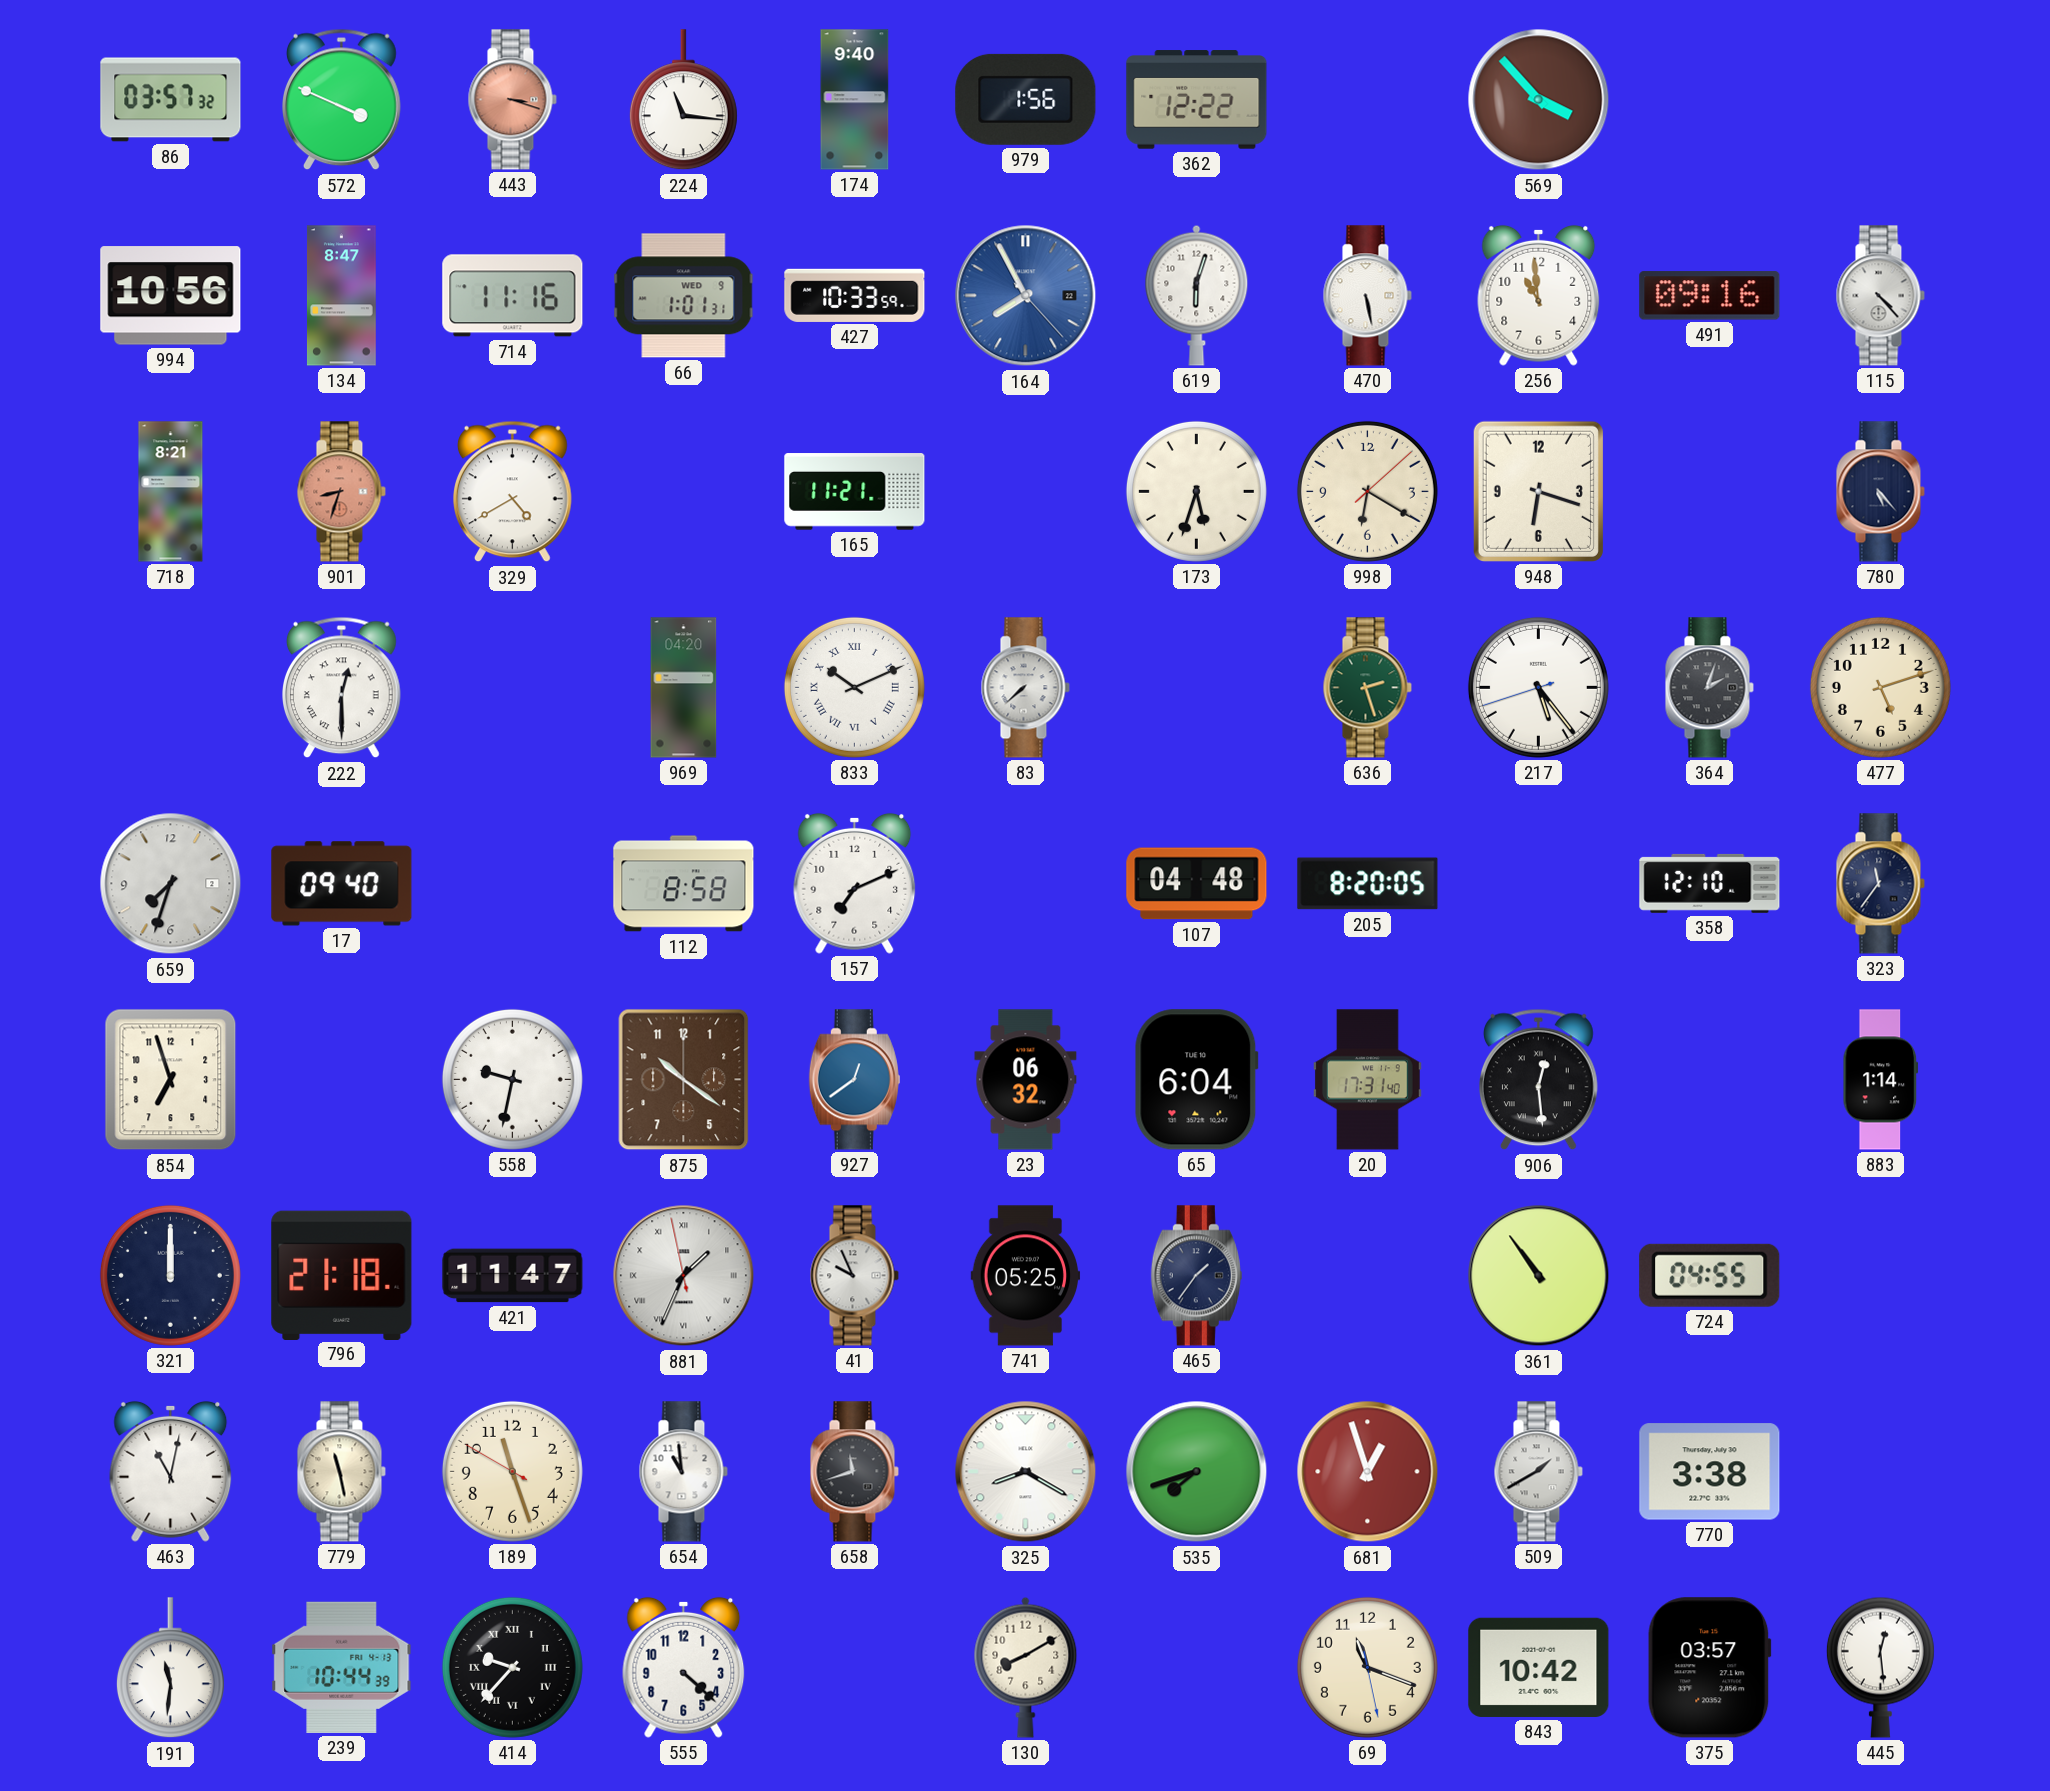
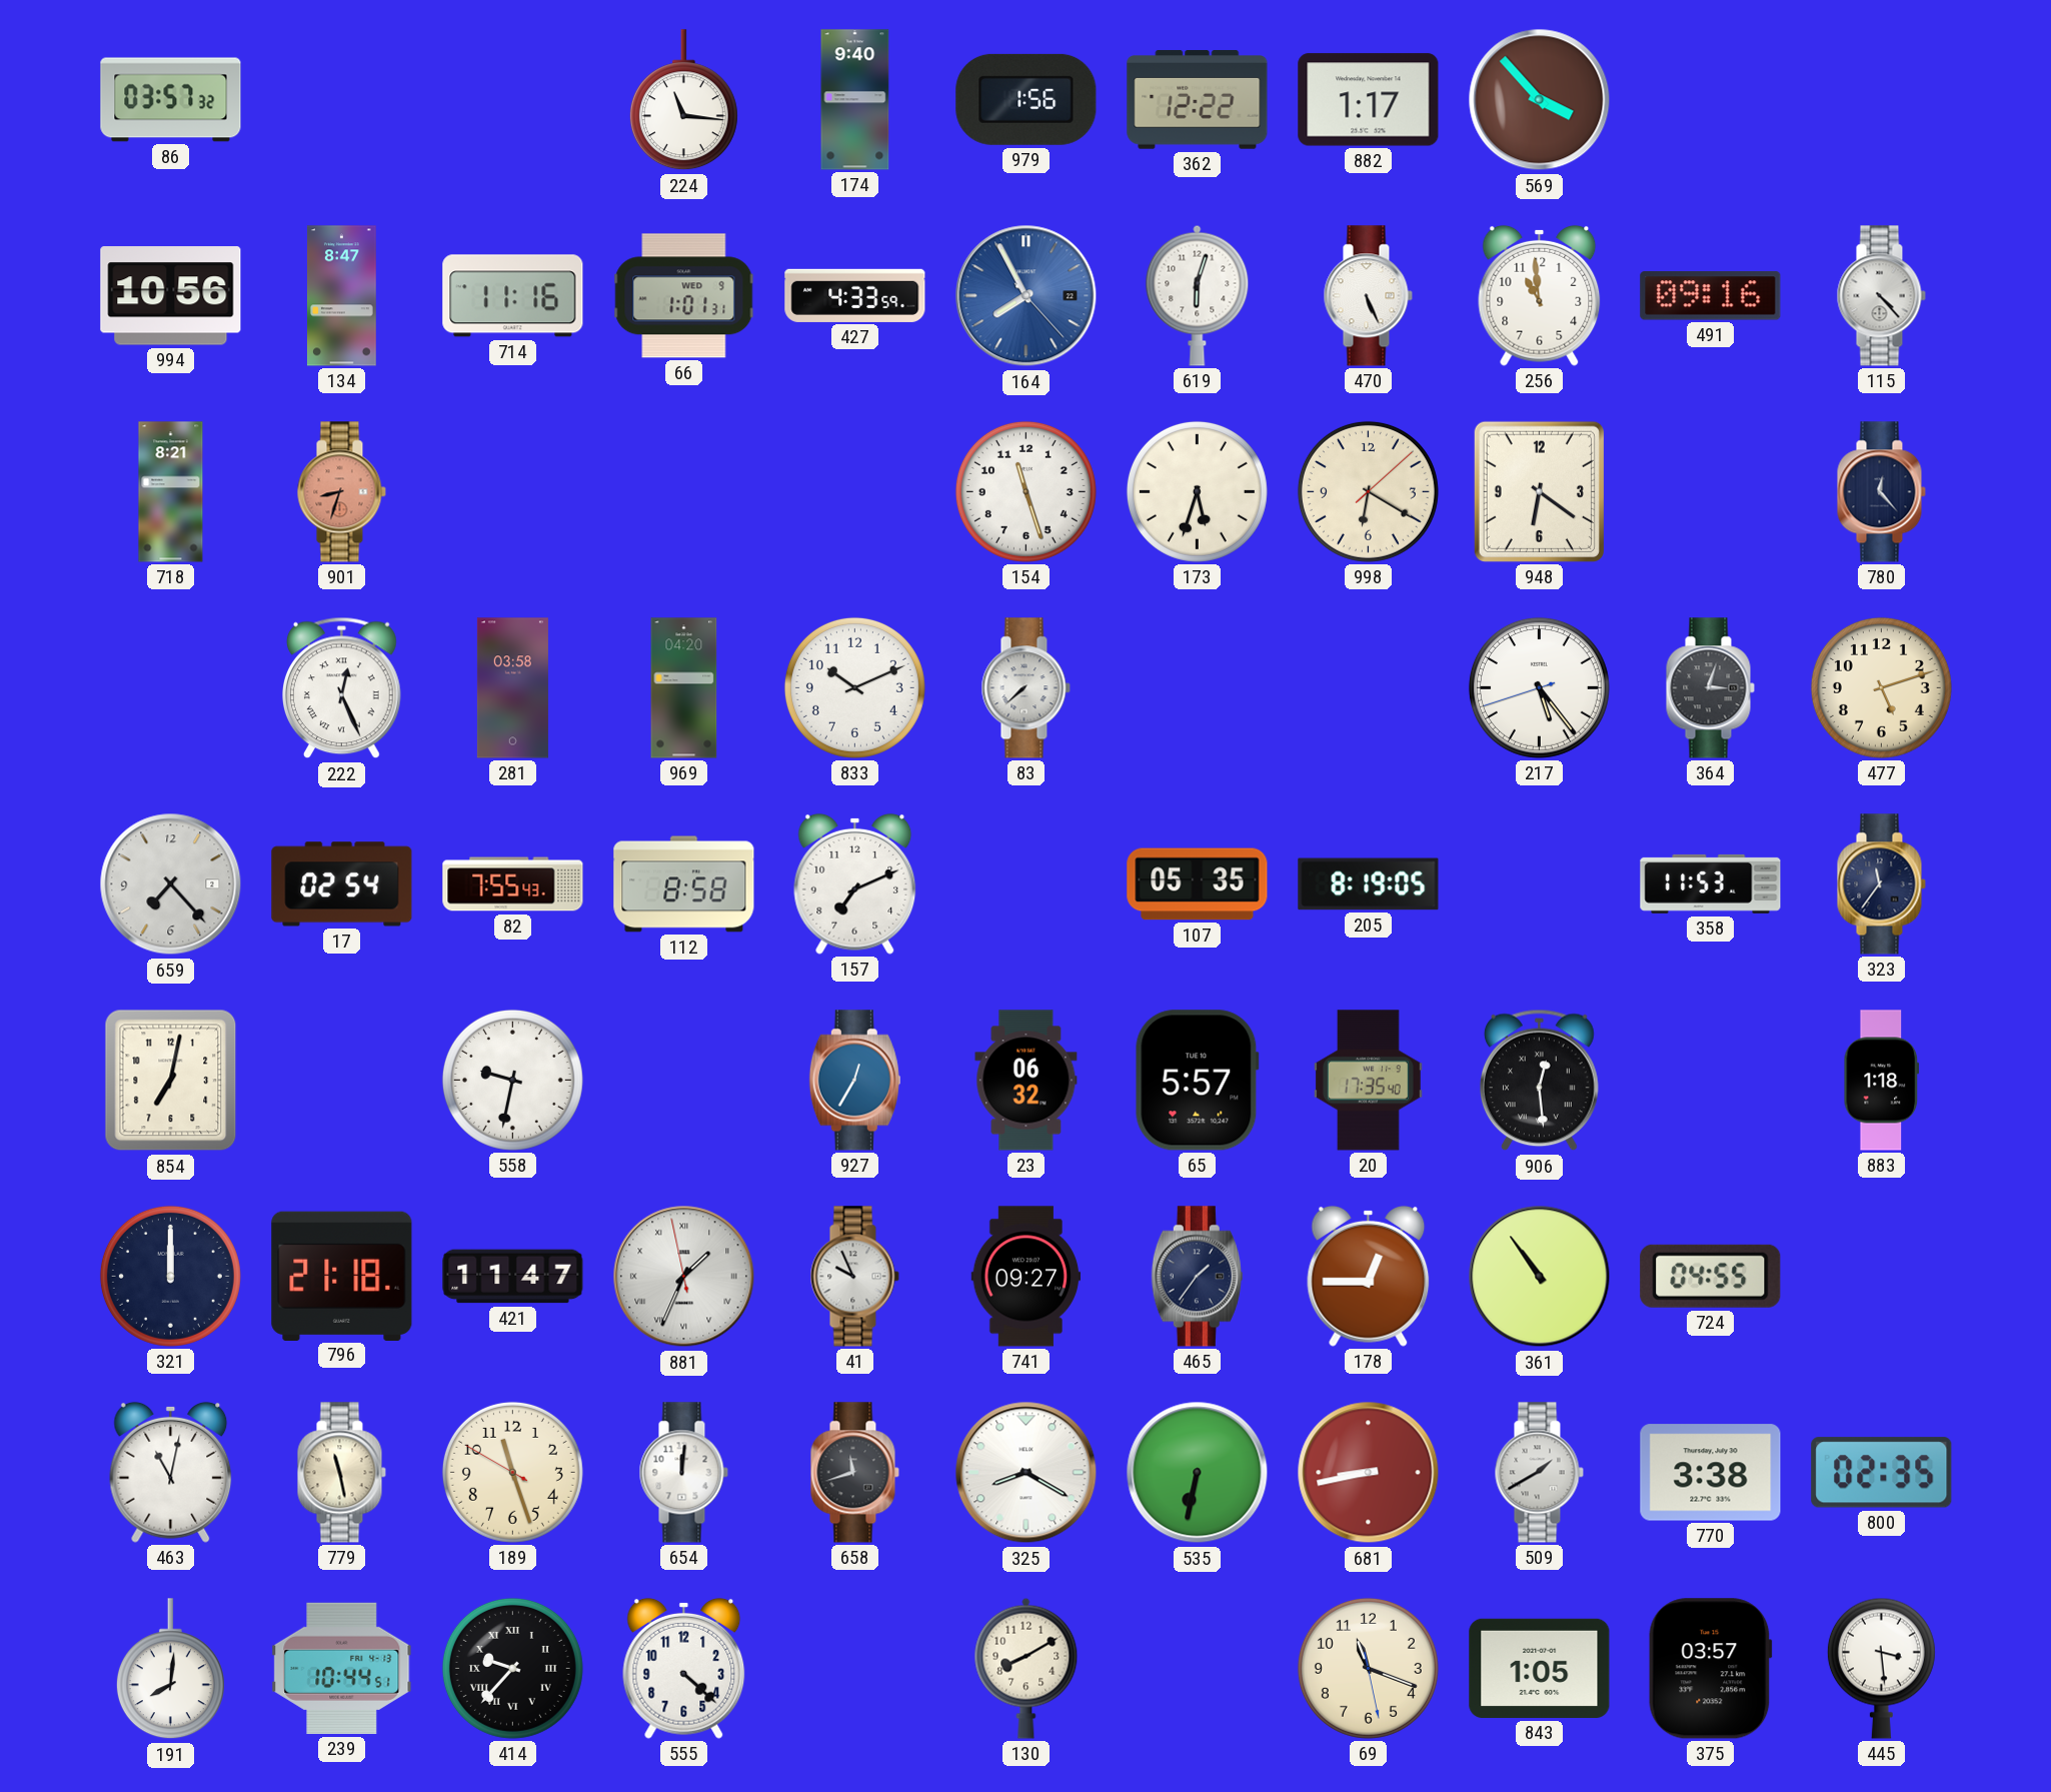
572: 3:49 -> none
443: 3:18 -> none
882: none -> 1:17
427: 10:33 -> 4:33
470: 5:28 -> 5:26
329: 4:40 -> none
165: 11:21 -> none
154: none -> 11:27
948: 6:18 -> 6:21
780: 5:23 -> 12:23
222: 12:30 -> 12:26
281: none -> 03:58
833 numerals: Roman -> Arabic
636: 2:27 -> none
364: 2:03 -> 3:03
659: 7:33 -> 7:23
17: 09:40 -> 02:54
82: none -> 7:55
107: 04:48 -> 05:35
205: 8:20 -> 8:19
358: 12:10 -> 11:53
854: 6:57 -> 7:02
875: 10:21 -> none
927: 12:39 -> 12:35
65: 6:04 -> 5:57
20: 17:31 -> 17:35
883: 1:14 -> 1:18
741: 05:25 -> 09:27
178: none -> 12:45
654: 10:59 -> 12:01
535: 7:42 -> 6:32
681: 12:57 -> 8:43
800: none -> 02:35
191: 11:31 -> 8:01
239: 10:44:39 -> 10:44:51
843: 10:42 -> 1:05
445: 12:29 -> 3:29
